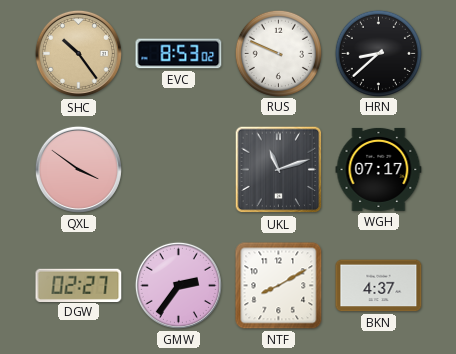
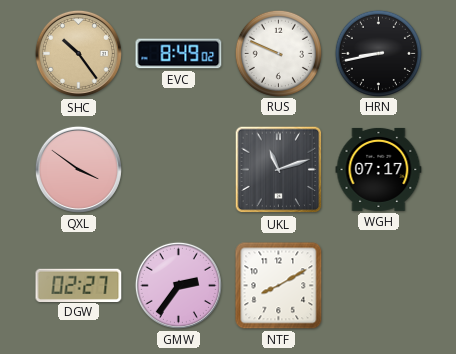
EVC: 8:53 -> 8:49
HRN: 8:38 -> 8:43
BKN: 4:37 -> none
